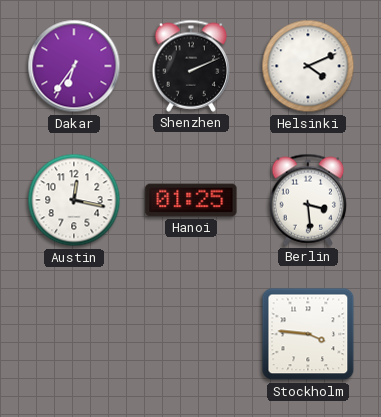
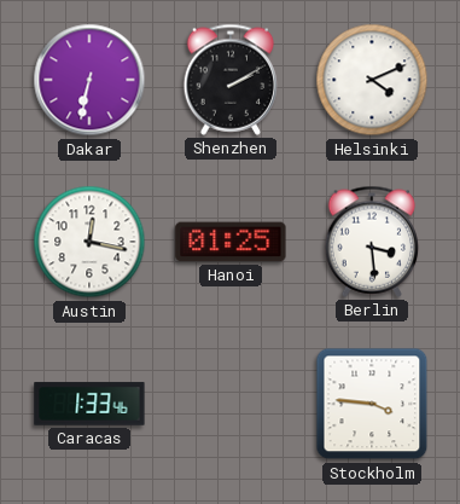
Dakar: 6:36 -> 6:32
Shenzhen: 2:11 -> 2:10
Caracas: none -> 1:33
